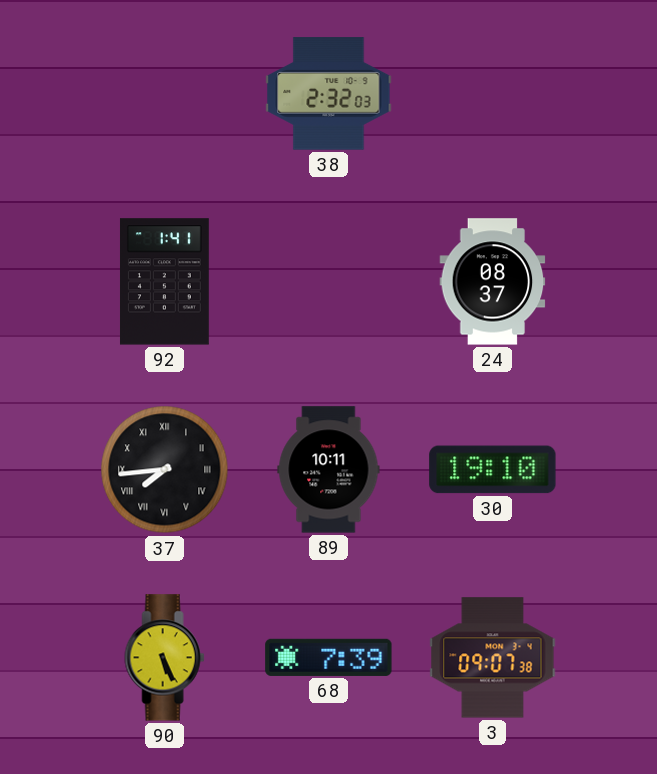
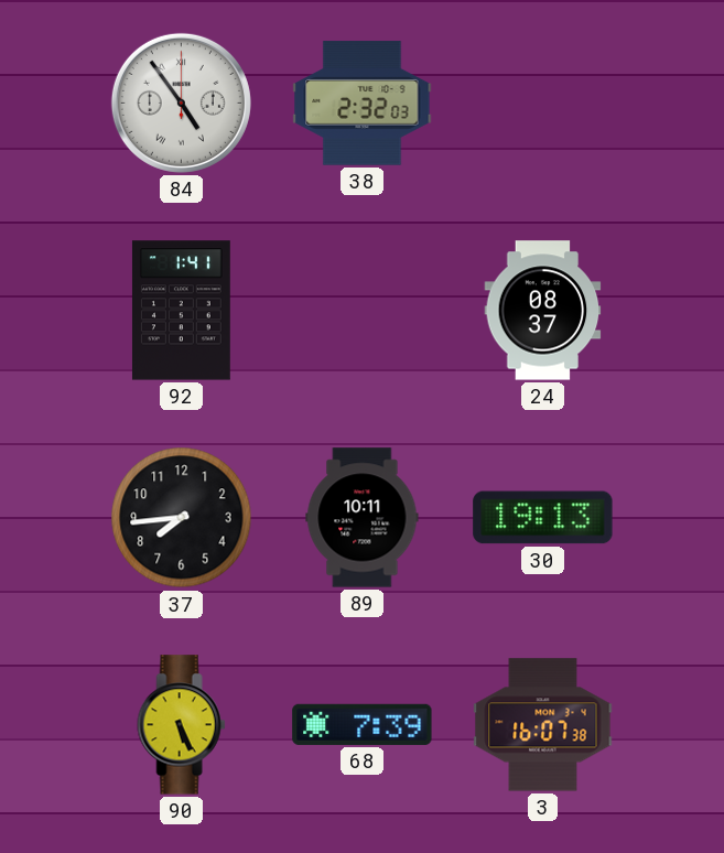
84: none -> 4:54
37 numerals: Roman -> Arabic
30: 19:10 -> 19:13
3: 09:07 -> 16:07
